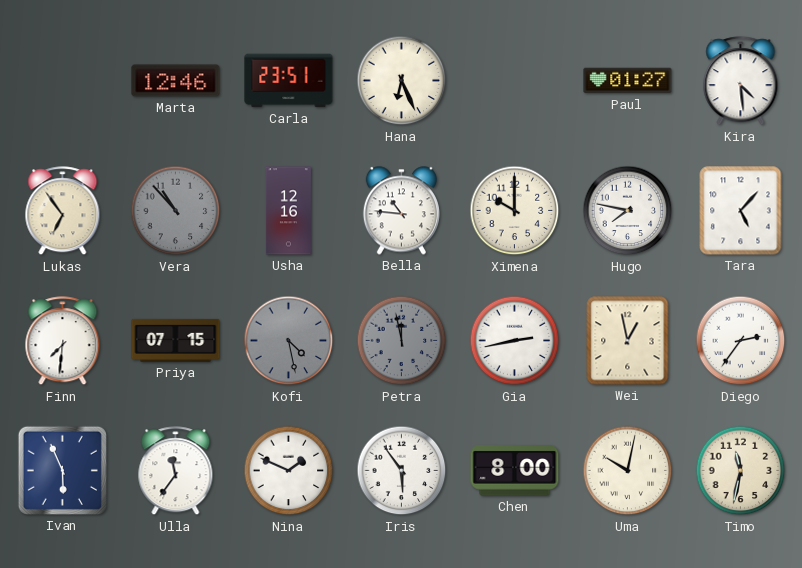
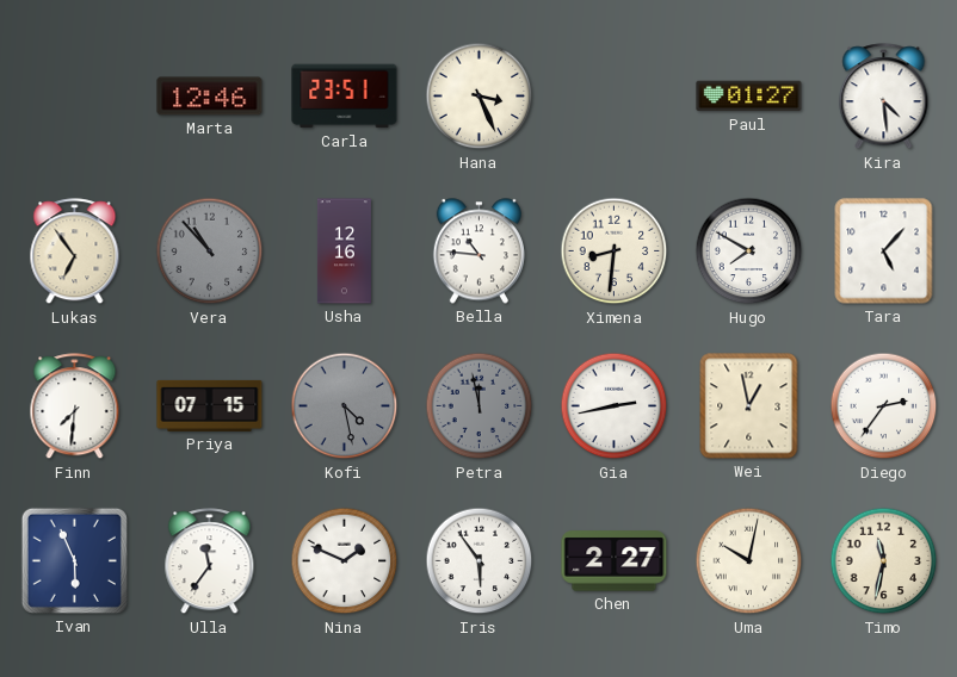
Hana: 6:26 -> 3:26
Ximena: 10:00 -> 8:31
Hugo: 7:47 -> 7:50
Chen: 8:00 -> 2:27
